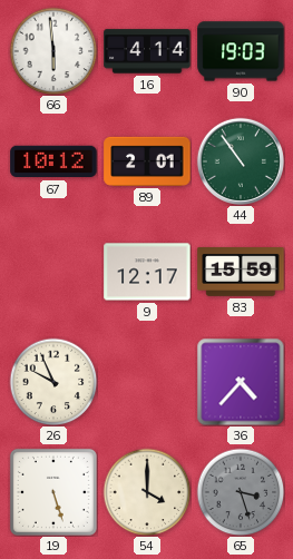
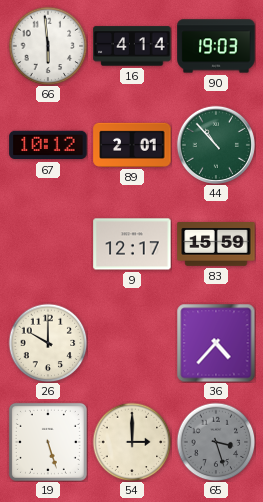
44: 10:54 -> 10:53
26: 9:56 -> 10:00
54: 4:00 -> 3:00
